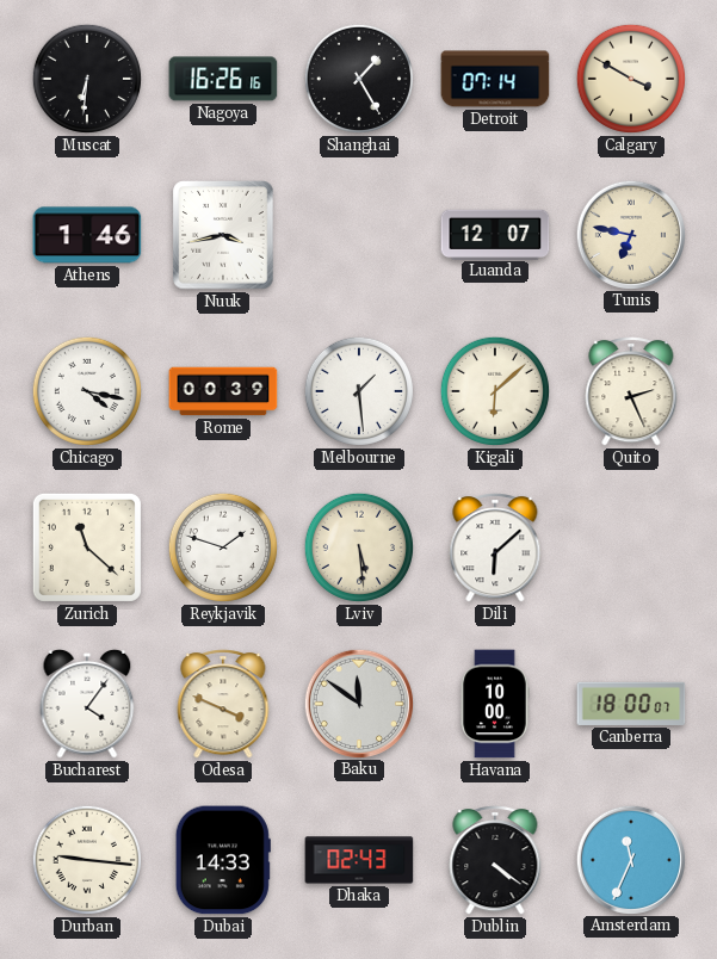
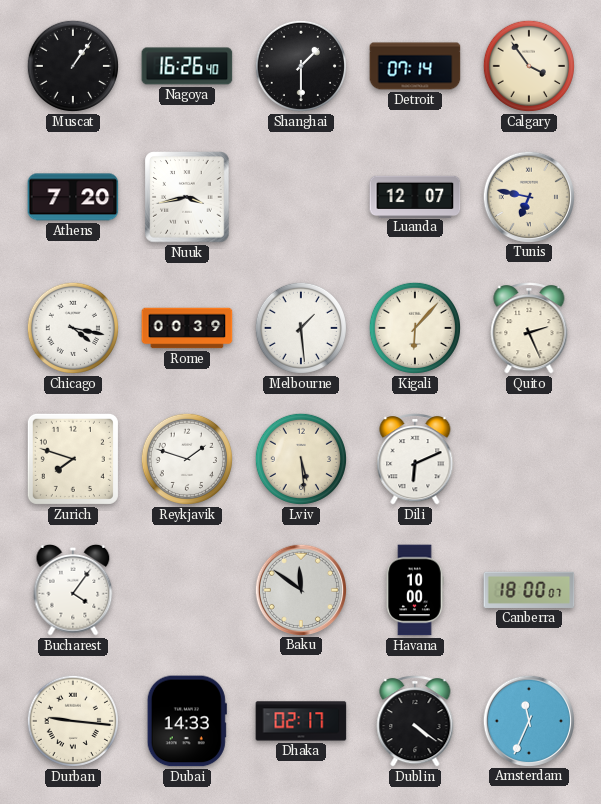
Muscat: 6:31 -> 1:06
Nagoya: 16:26:16 -> 16:26:40
Shanghai: 1:25 -> 1:30
Calgary: 3:50 -> 3:54
Athens: 1:46 -> 7:20
Kigali: 6:08 -> 6:07
Zurich: 11:22 -> 7:48
Dili: 6:08 -> 6:11
Odesa: 3:49 -> none
Dhaka: 02:43 -> 02:17
